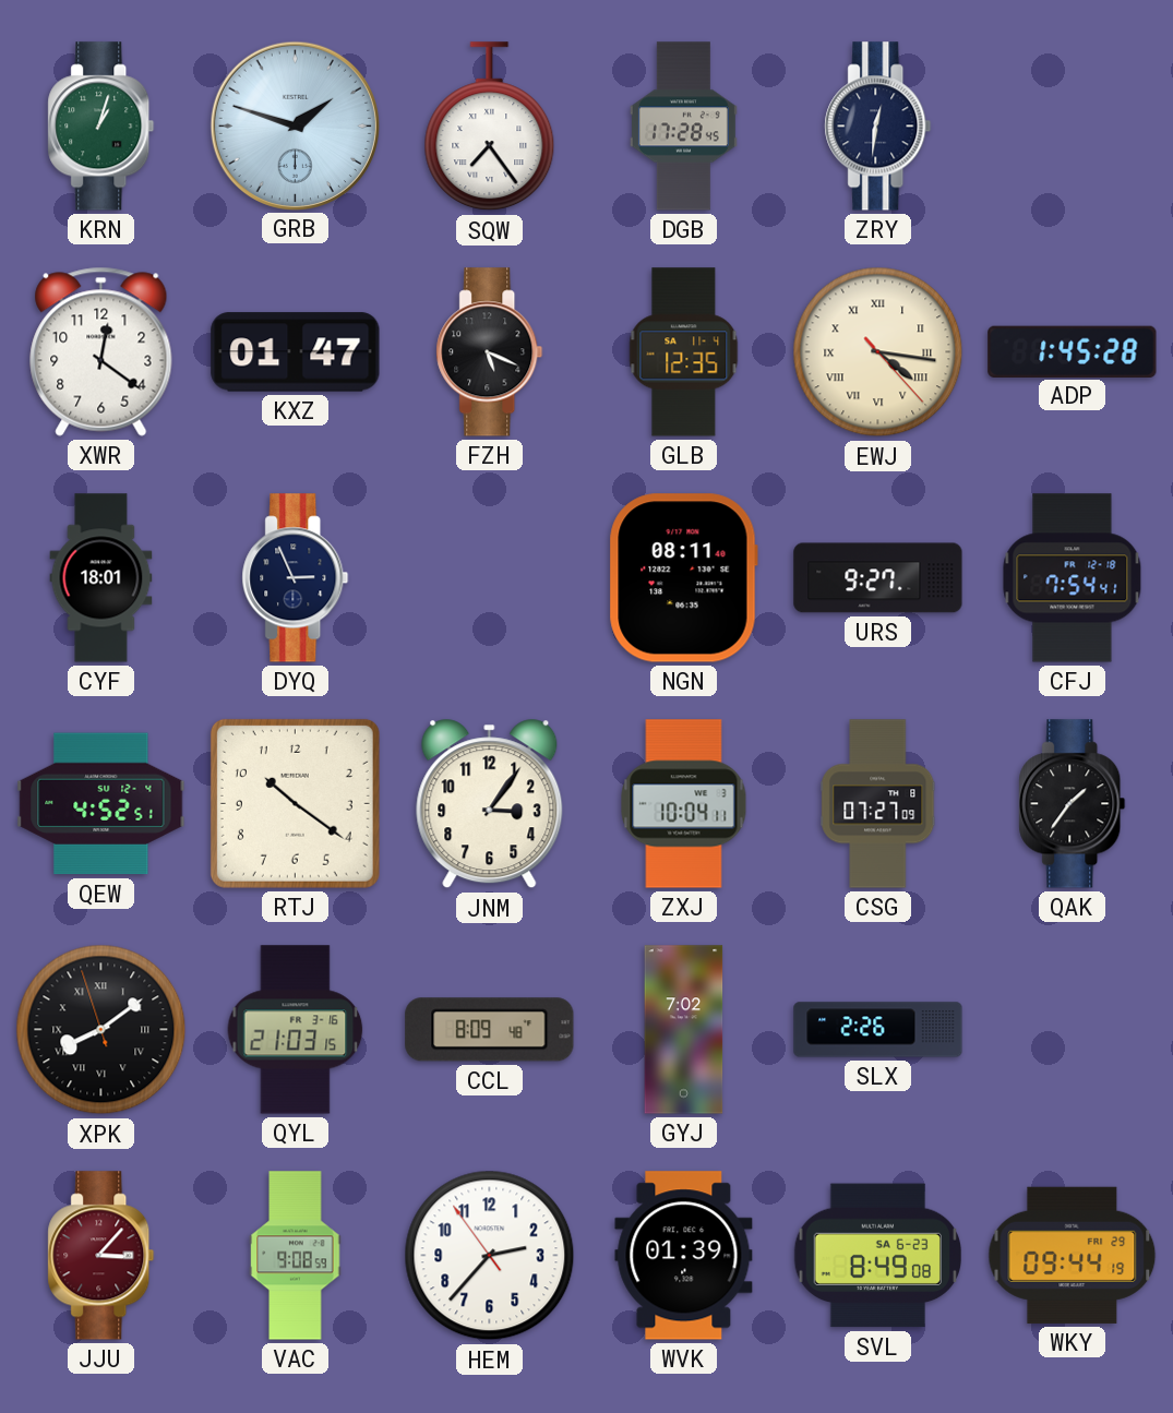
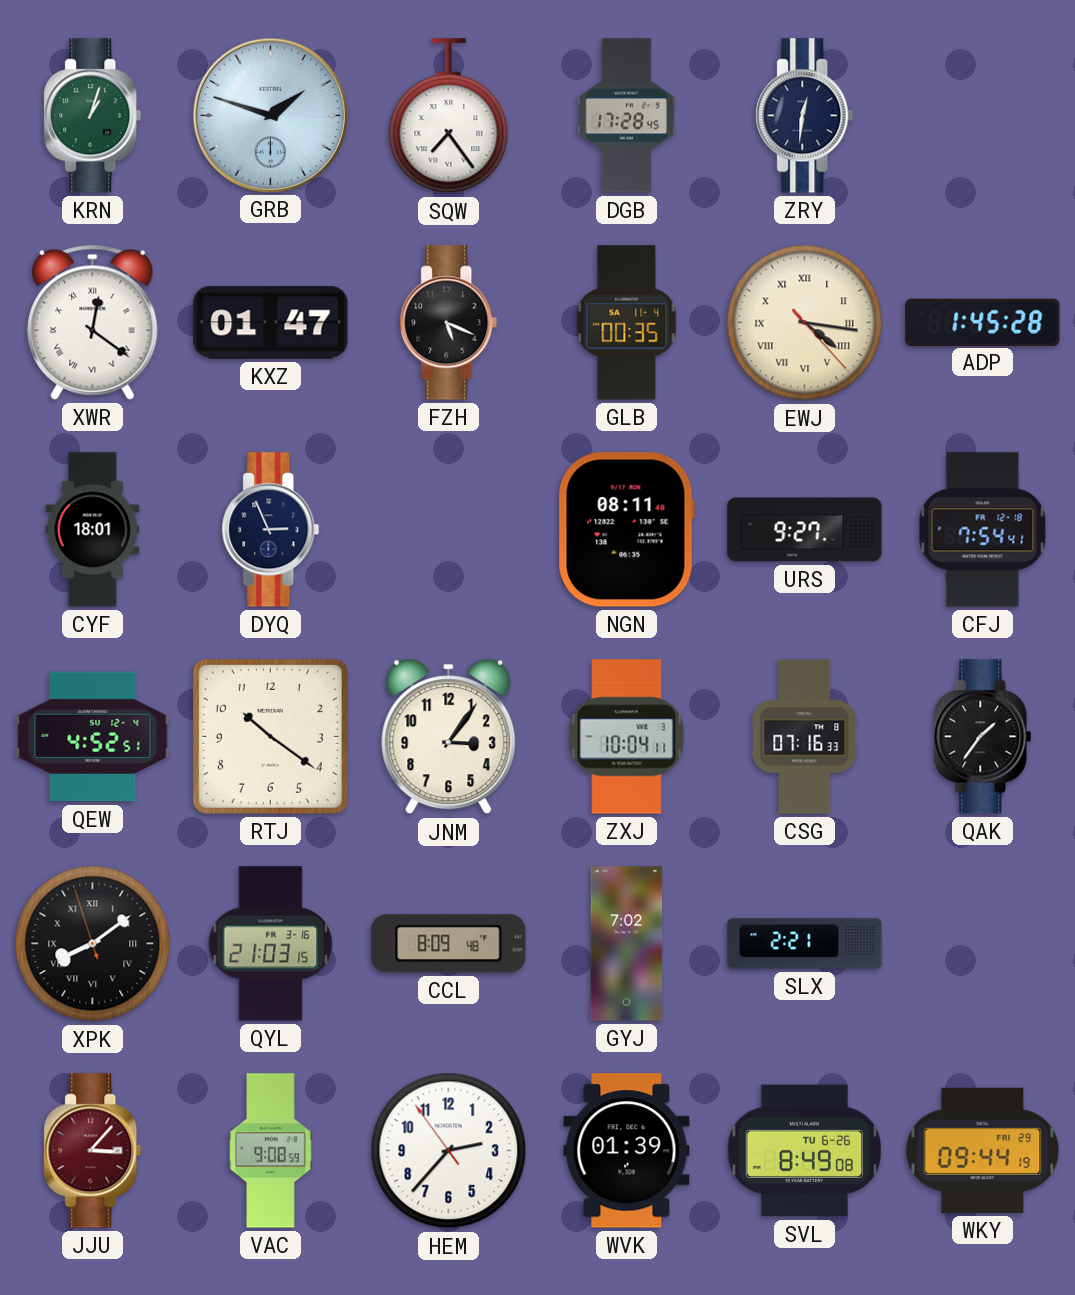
XWR numerals: Arabic -> Roman
GLB: 12:35 -> 00:35
CSG: 07:27 -> 07:16
SLX: 2:26 -> 2:21
SVL date: SA 6-23 -> TU 6-26
